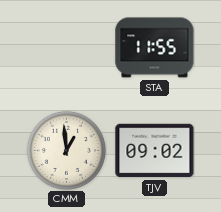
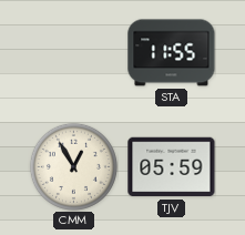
CMM: 12:59 -> 12:55
TJV: 09:02 -> 05:59
